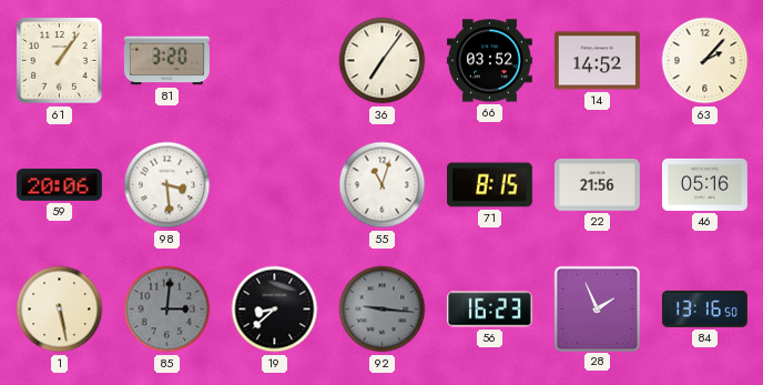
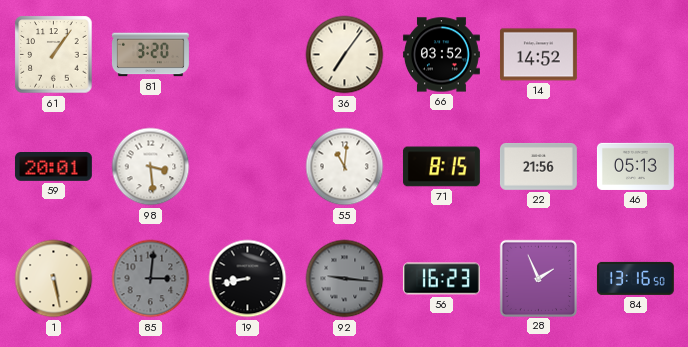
63: 2:07 -> none
59: 20:06 -> 20:01
55: 11:03 -> 11:01
46: 05:16 -> 05:13
19: 8:38 -> 8:43
